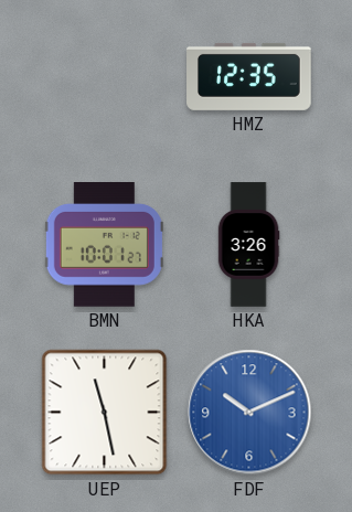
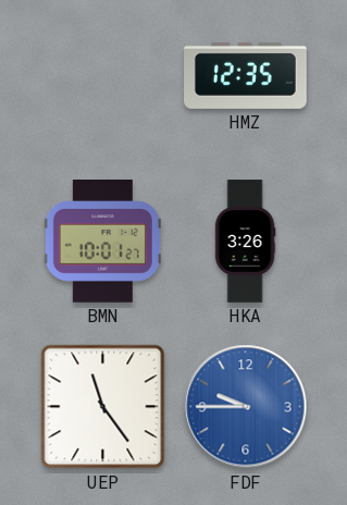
UEP: 11:28 -> 11:24
FDF: 10:11 -> 9:45
